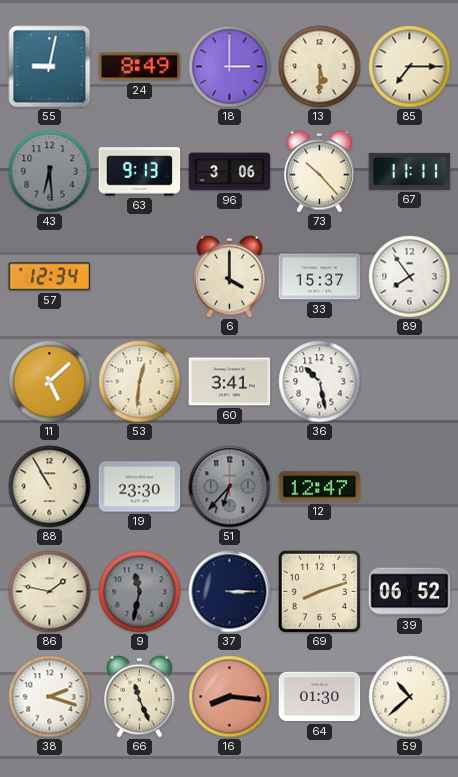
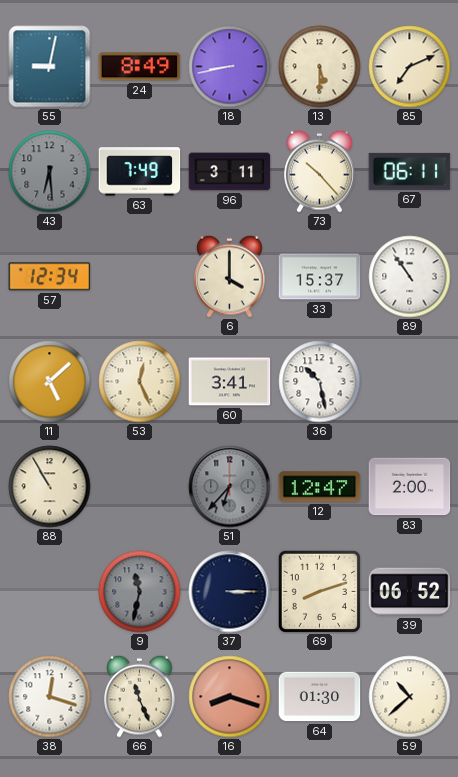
18: 3:00 -> 8:43
85: 7:15 -> 7:11
63: 9:13 -> 7:49
96: 3:06 -> 3:11
67: 11:11 -> 06:11
89: 7:54 -> 10:54
53: 12:31 -> 12:26
19: 23:30 -> none
83: none -> 2:00
86: 1:47 -> none
38: 2:18 -> 12:18
16: 8:16 -> 8:18
